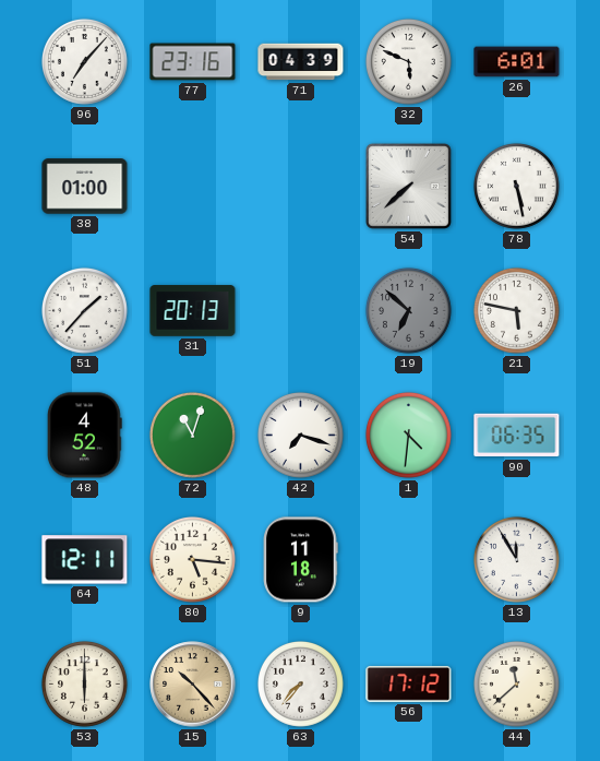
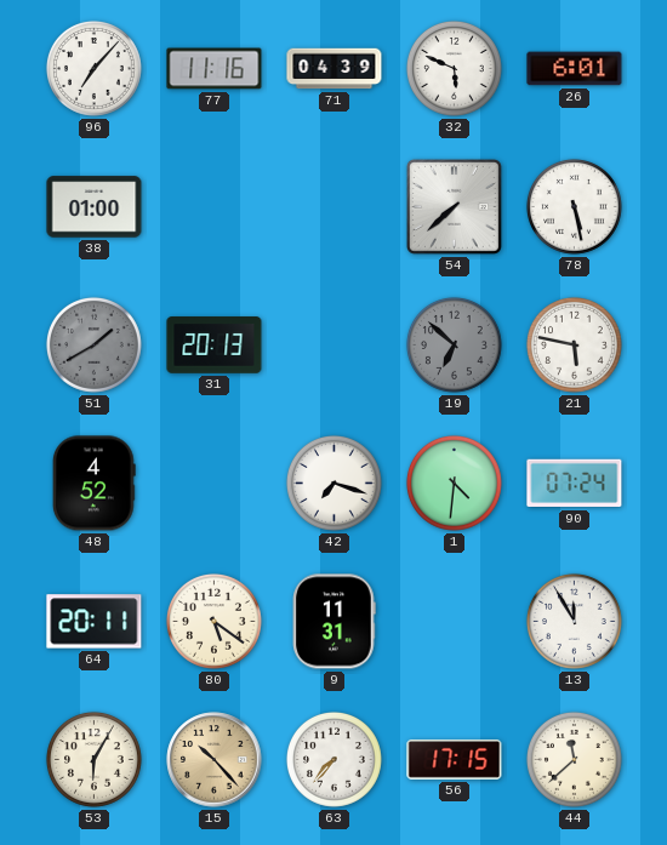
77: 23:16 -> 11:16
51: 1:37 -> 1:40
51 dial: white -> grey
72: 11:03 -> none
90: 06:35 -> 07:24
64: 12:11 -> 20:11
80: 5:16 -> 5:21
9: 11:18 -> 11:31
53: 6:00 -> 6:05
56: 17:12 -> 17:15
